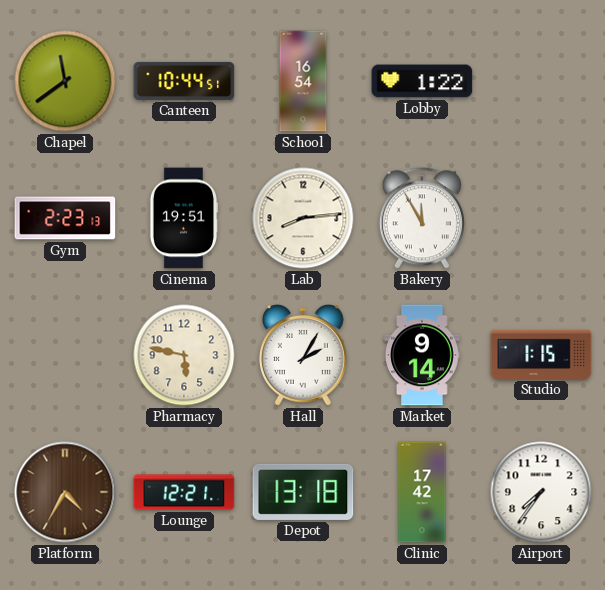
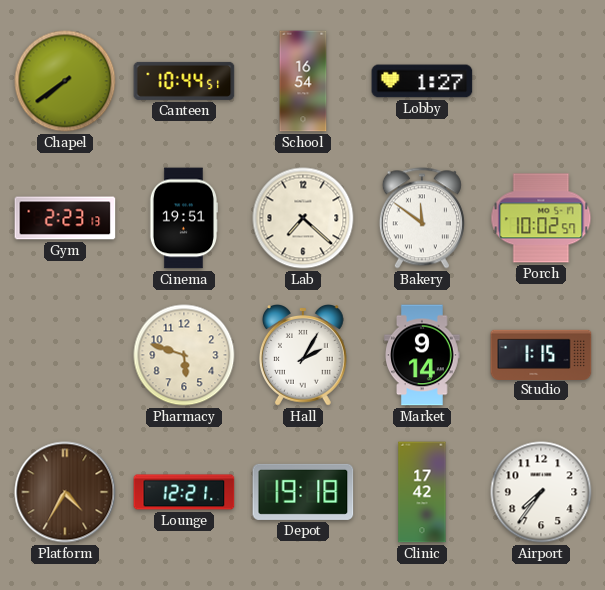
Chapel: 11:39 -> 7:39
Lobby: 1:22 -> 1:27
Lab: 8:14 -> 7:22
Bakery: 11:55 -> 11:51
Porch: none -> 10:02
Pharmacy: 5:47 -> 5:48
Depot: 13:18 -> 19:18
